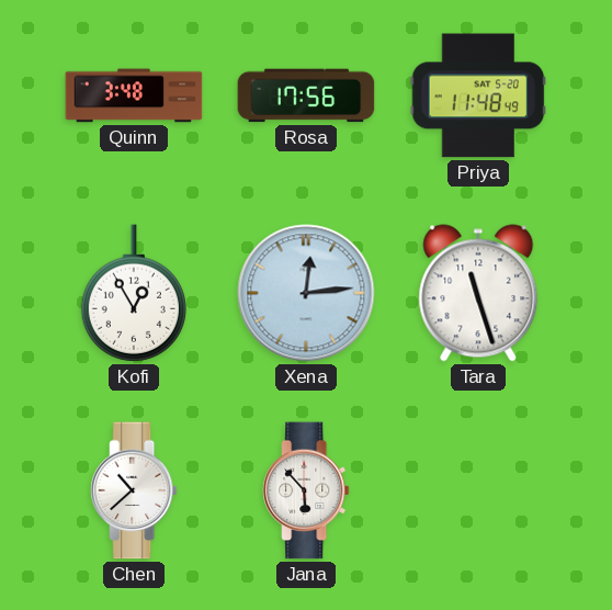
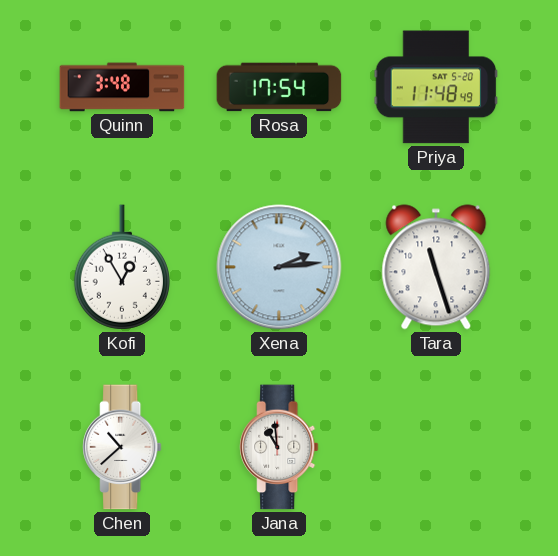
Rosa: 17:56 -> 17:54
Xena: 12:14 -> 2:14
Jana: 5:53 -> 10:59
